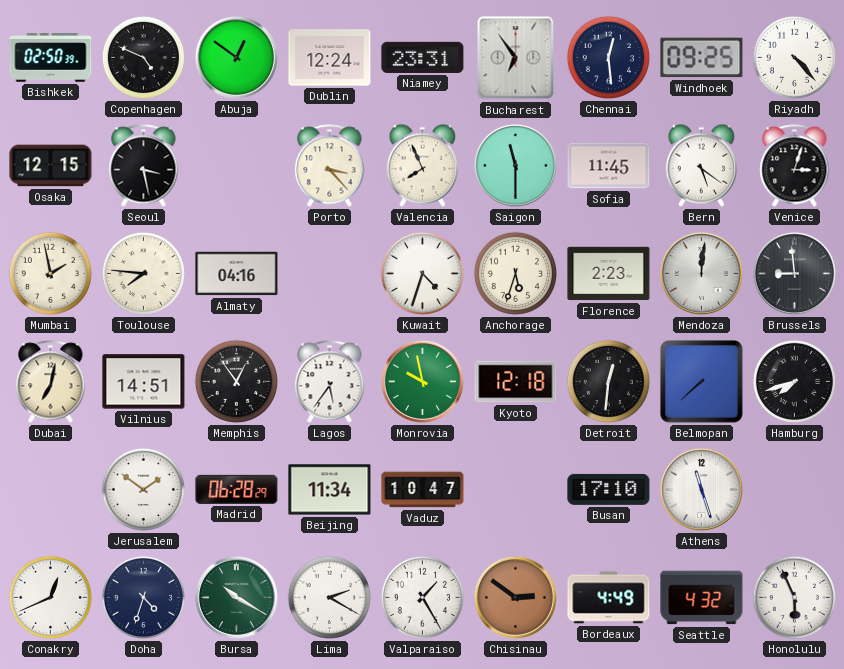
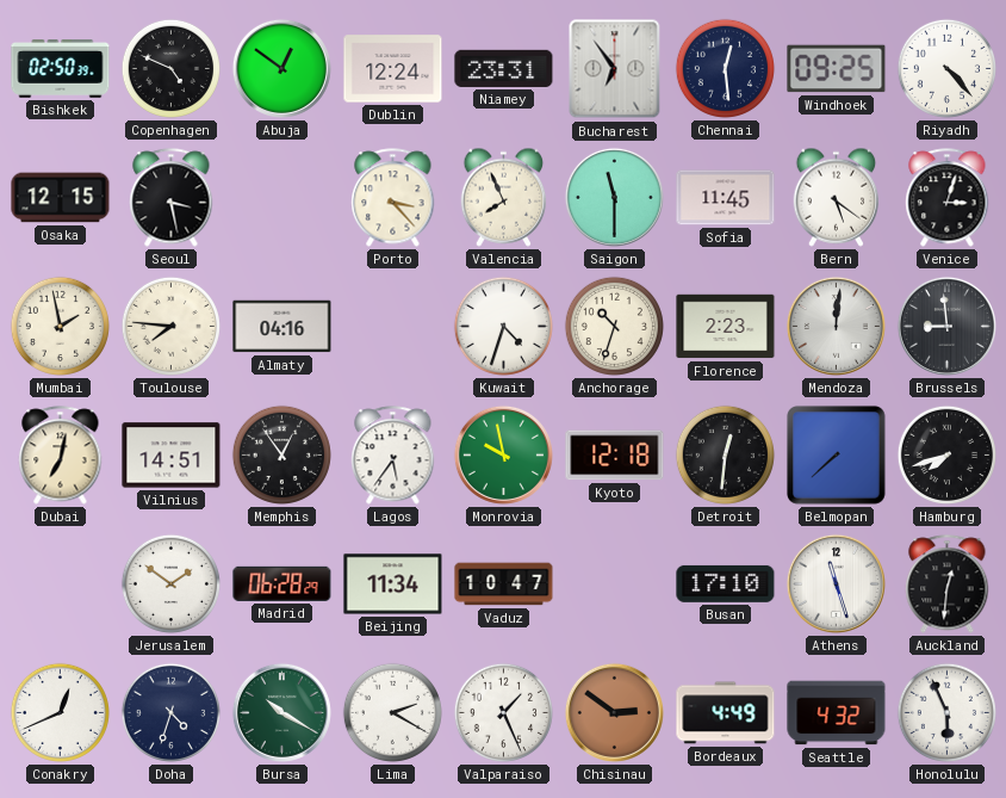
Anchorage: 5:33 -> 10:33
Auckland: none -> 12:31
Valparaiso: 1:25 -> 1:26
